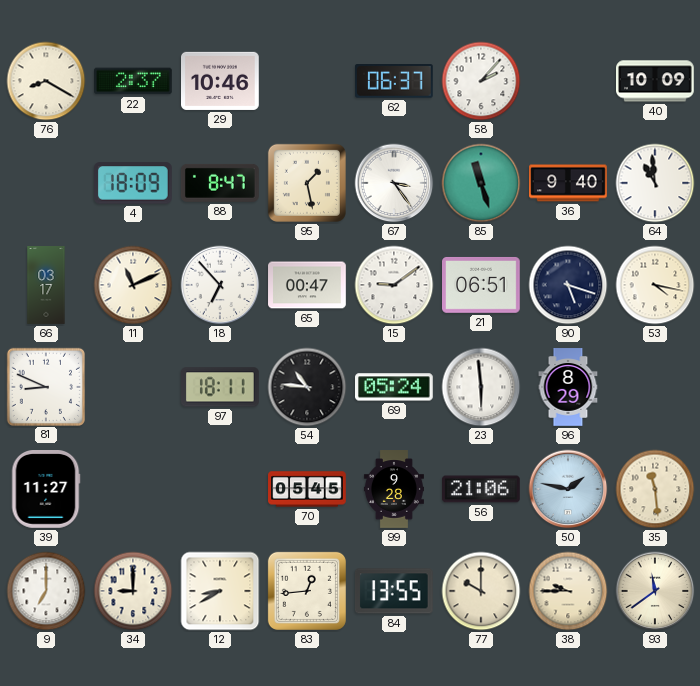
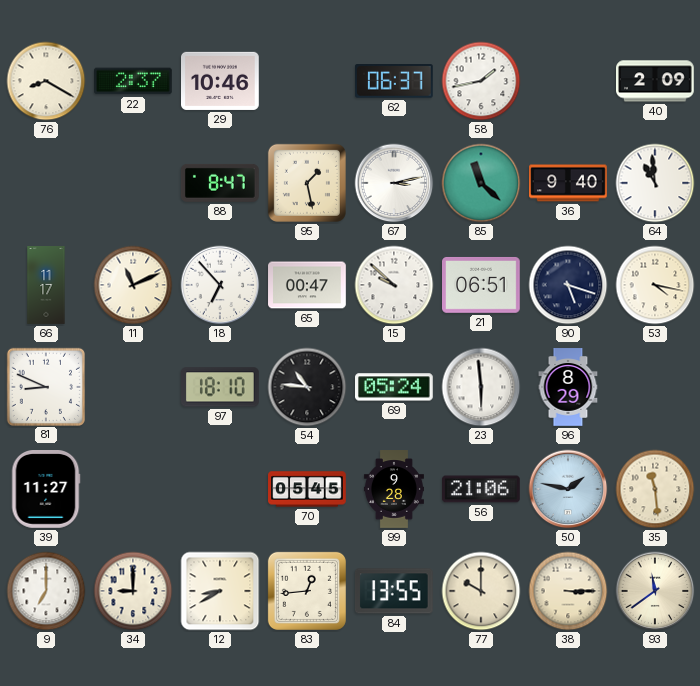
58: 2:07 -> 1:43
40: 10:09 -> 2:09
4: 18:09 -> none
67: 3:24 -> 3:13
85: 11:27 -> 11:22
66: 03:17 -> 11:17
15: 9:09 -> 9:52
97: 18:11 -> 18:10
38: 9:45 -> 3:15
